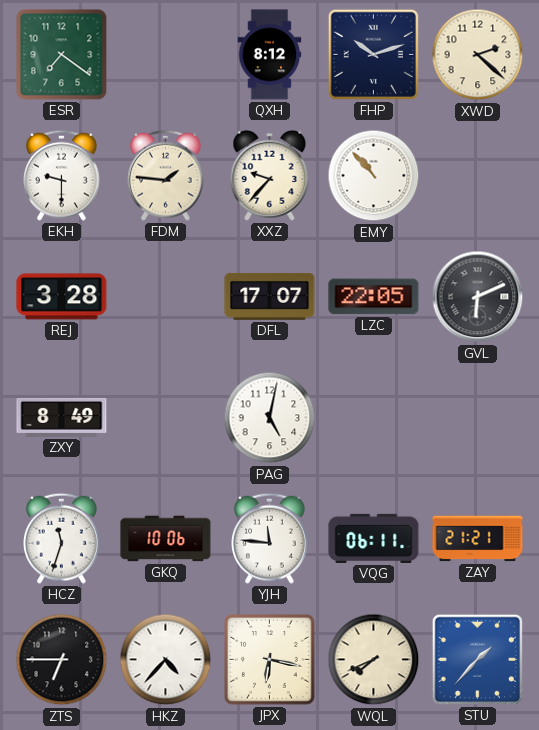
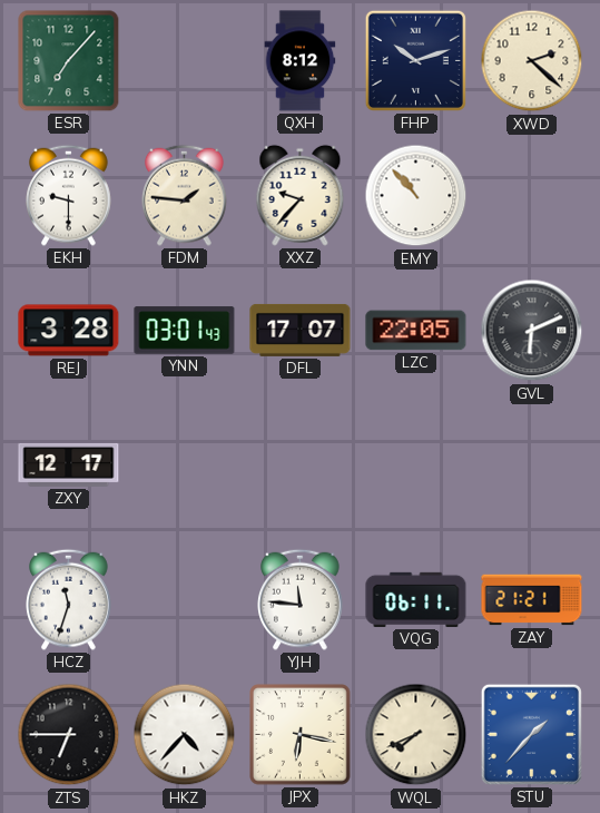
ESR: 7:21 -> 7:07
YNN: none -> 03:01
ZXY: 8:49 -> 12:17
PAG: 5:02 -> none
GKQ: 10:06 -> none
